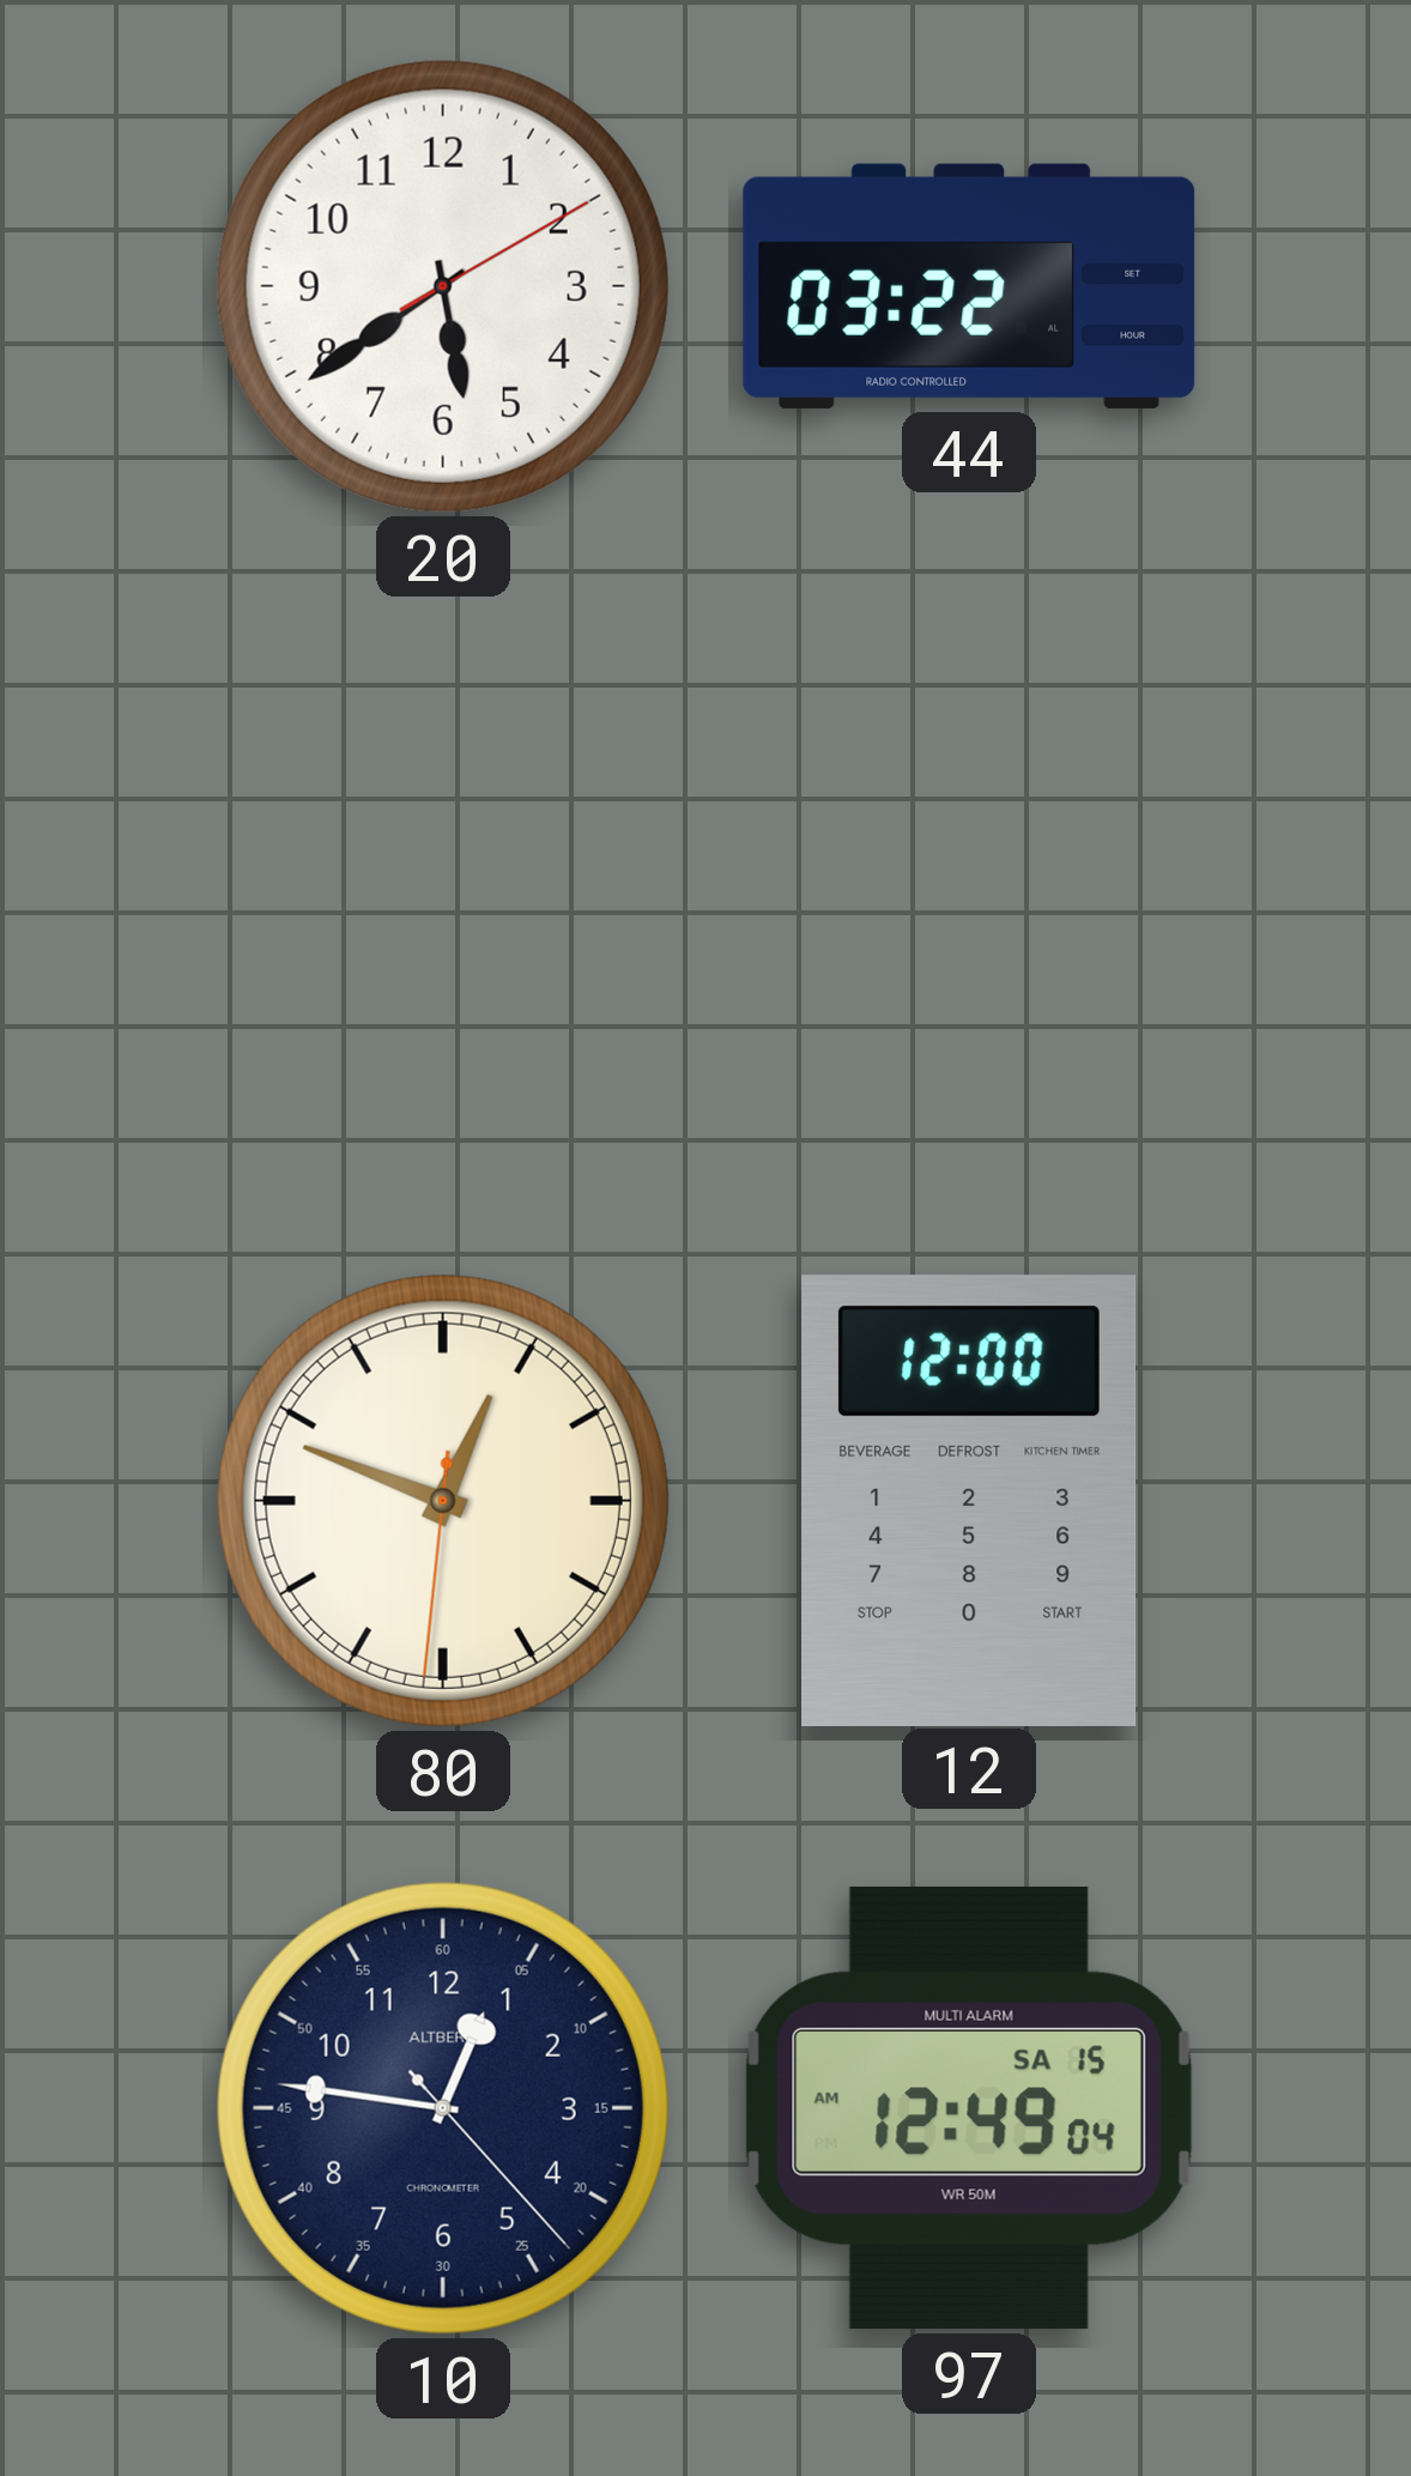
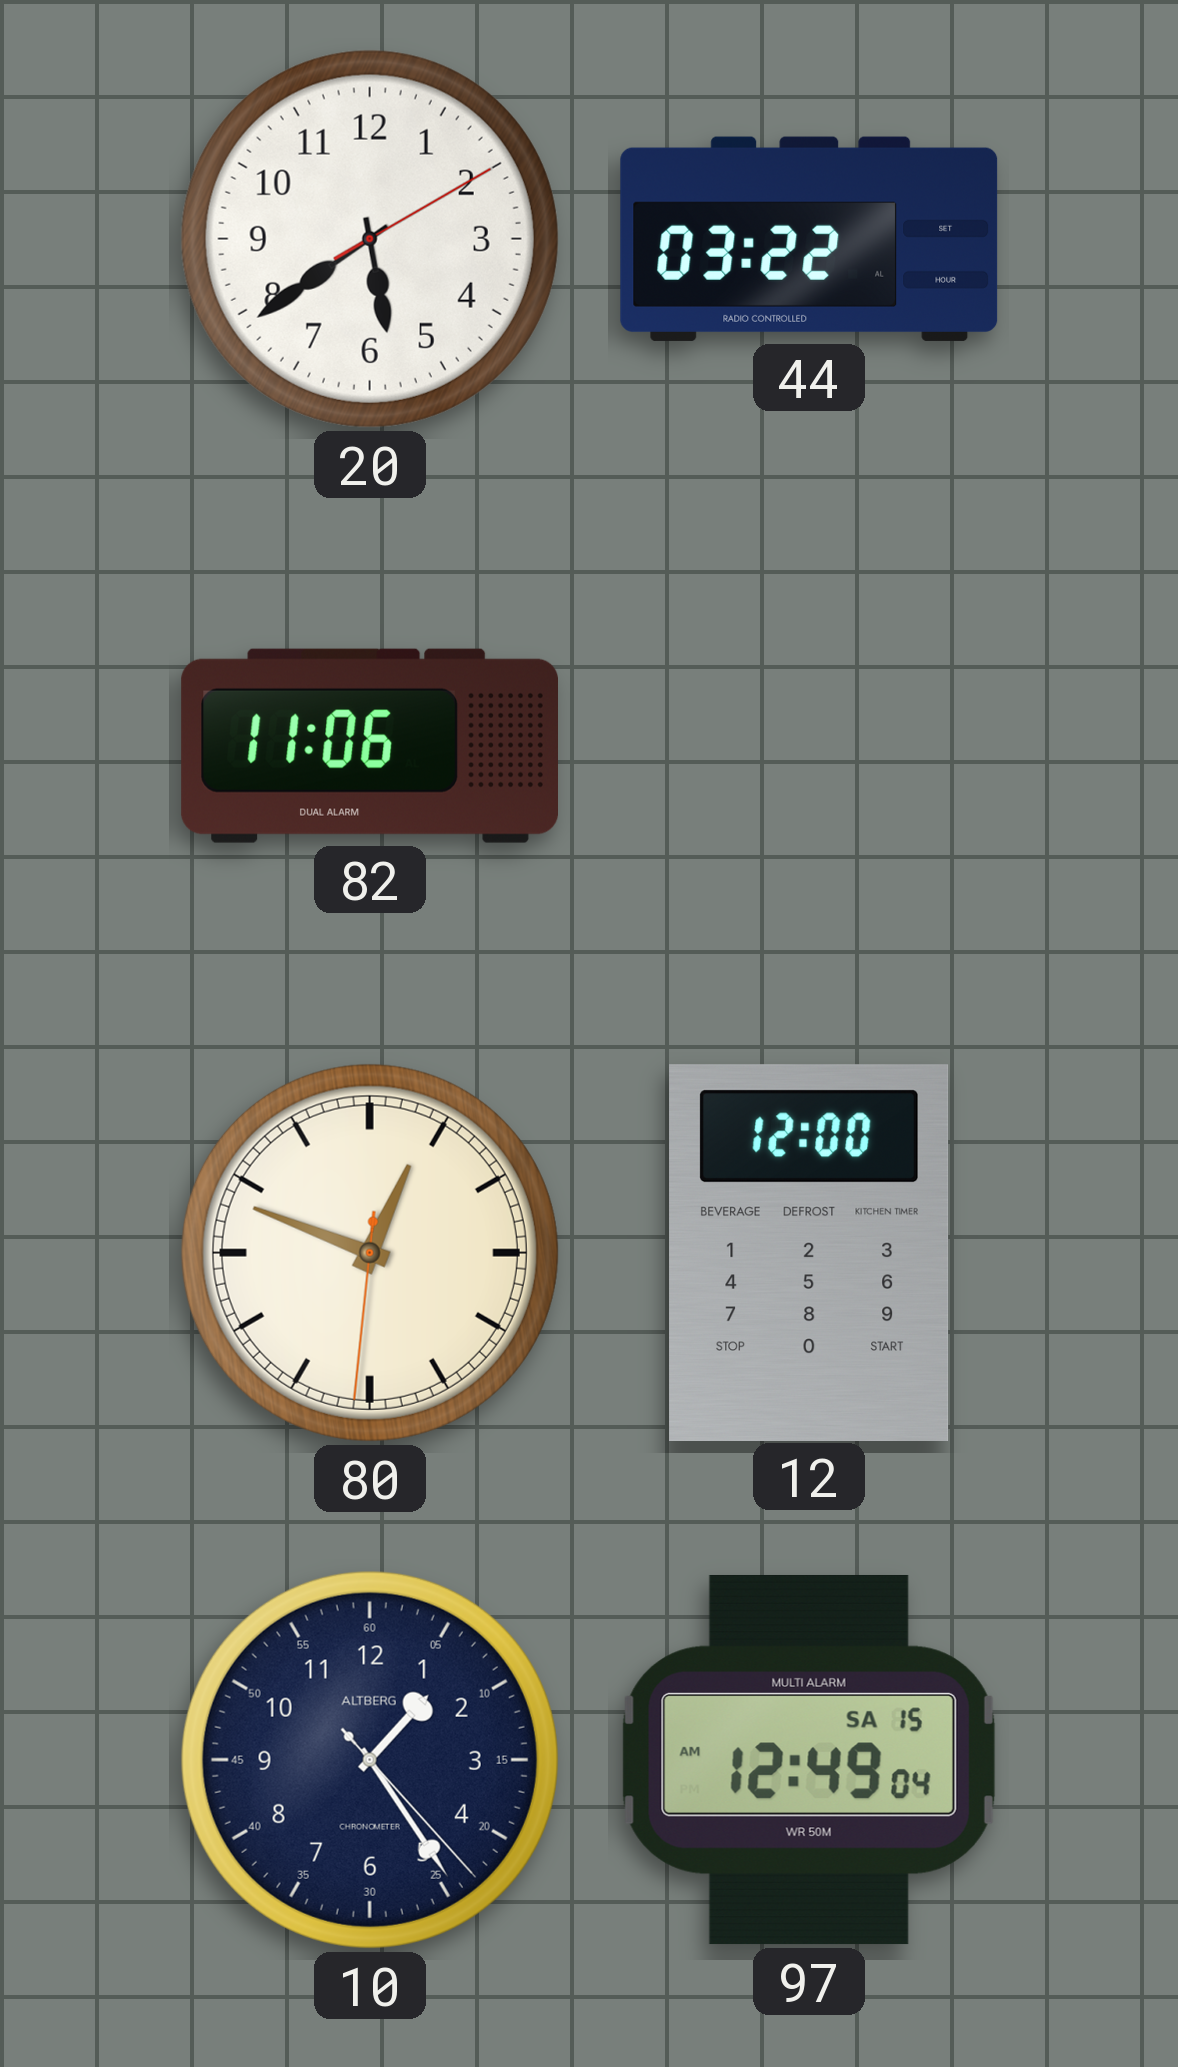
82: none -> 11:06
10: 12:46 -> 1:24
